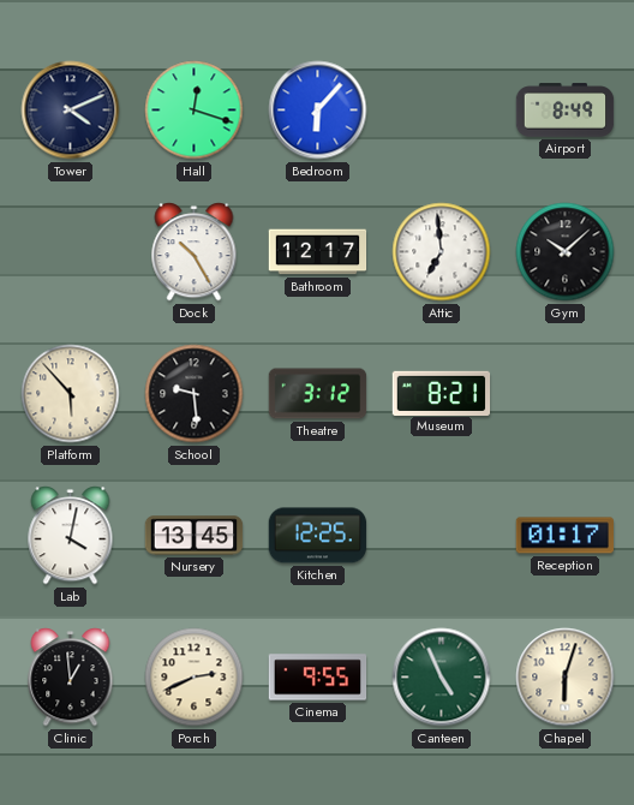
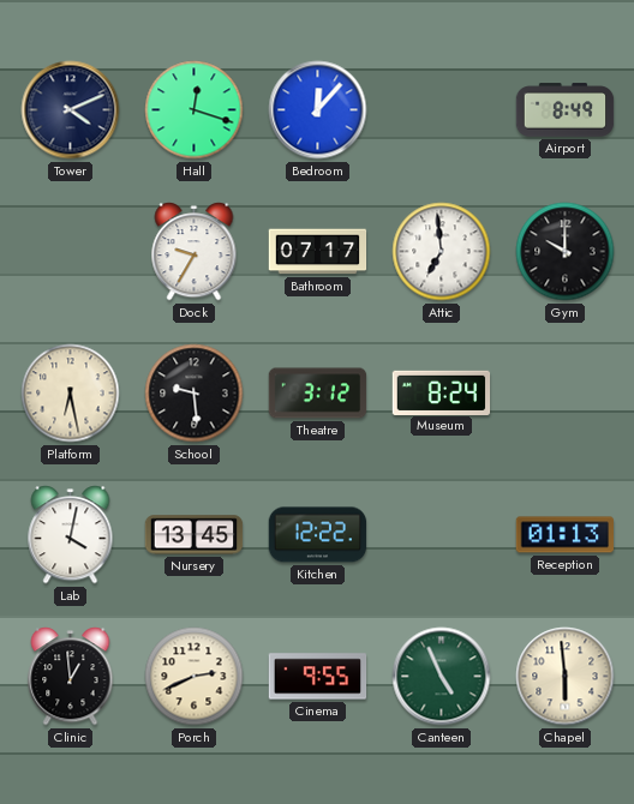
Bedroom: 6:07 -> 12:07
Dock: 10:25 -> 9:35
Bathroom: 12:17 -> 07:17
Gym: 10:08 -> 10:00
Platform: 5:53 -> 6:28
Museum: 8:21 -> 8:24
Kitchen: 12:25 -> 12:22
Reception: 01:17 -> 01:13
Chapel: 6:03 -> 5:59
